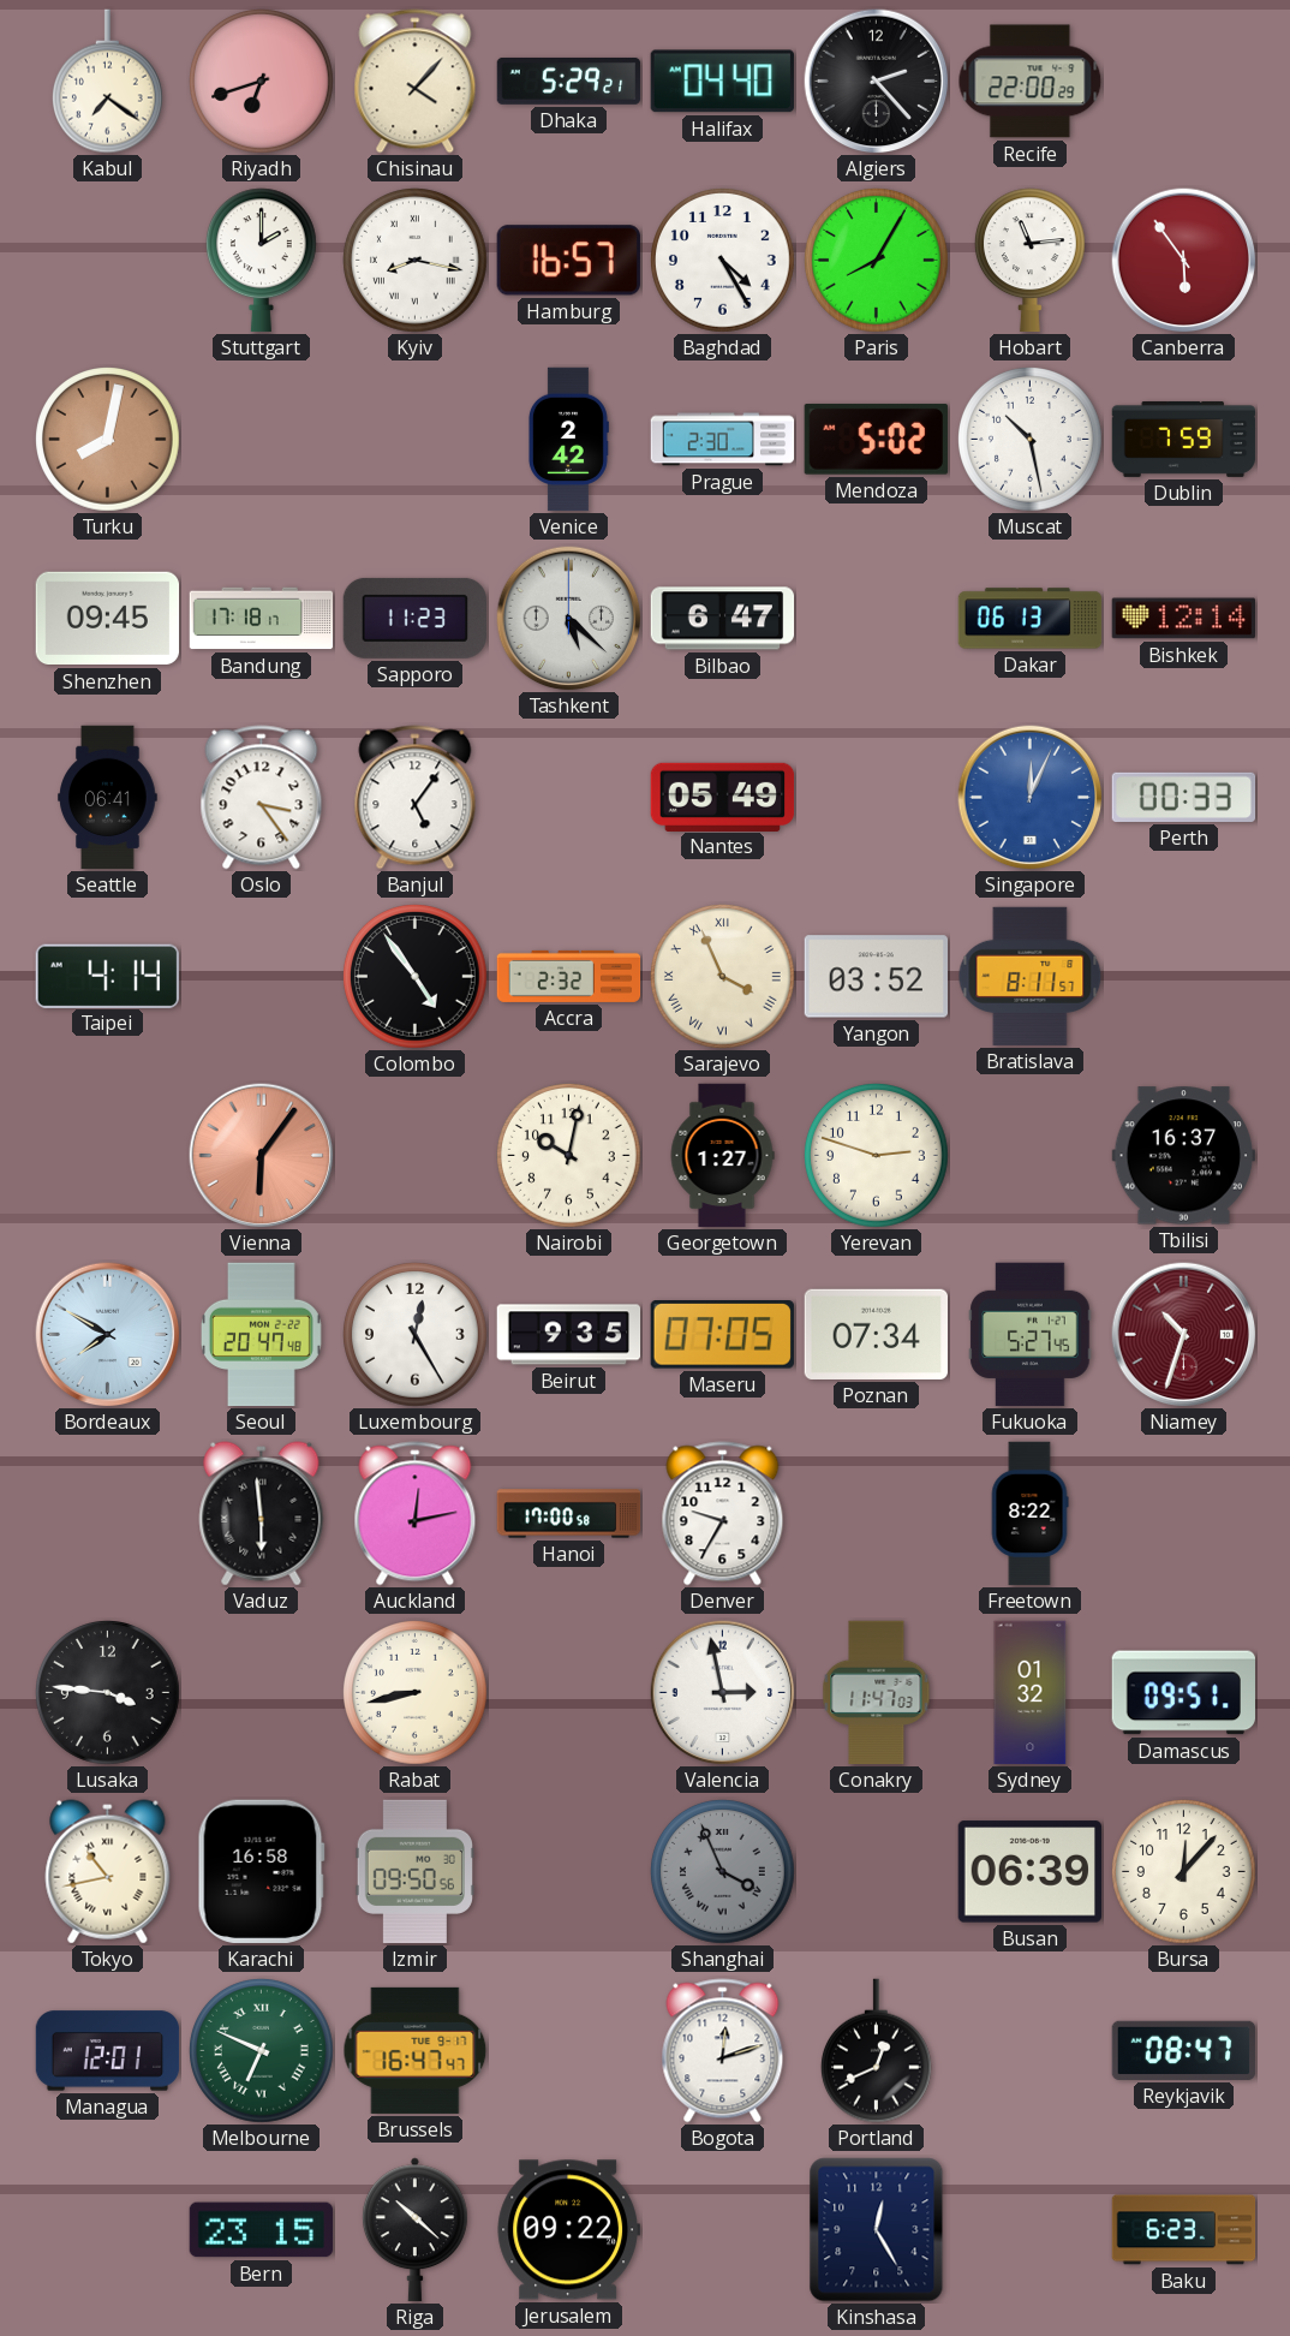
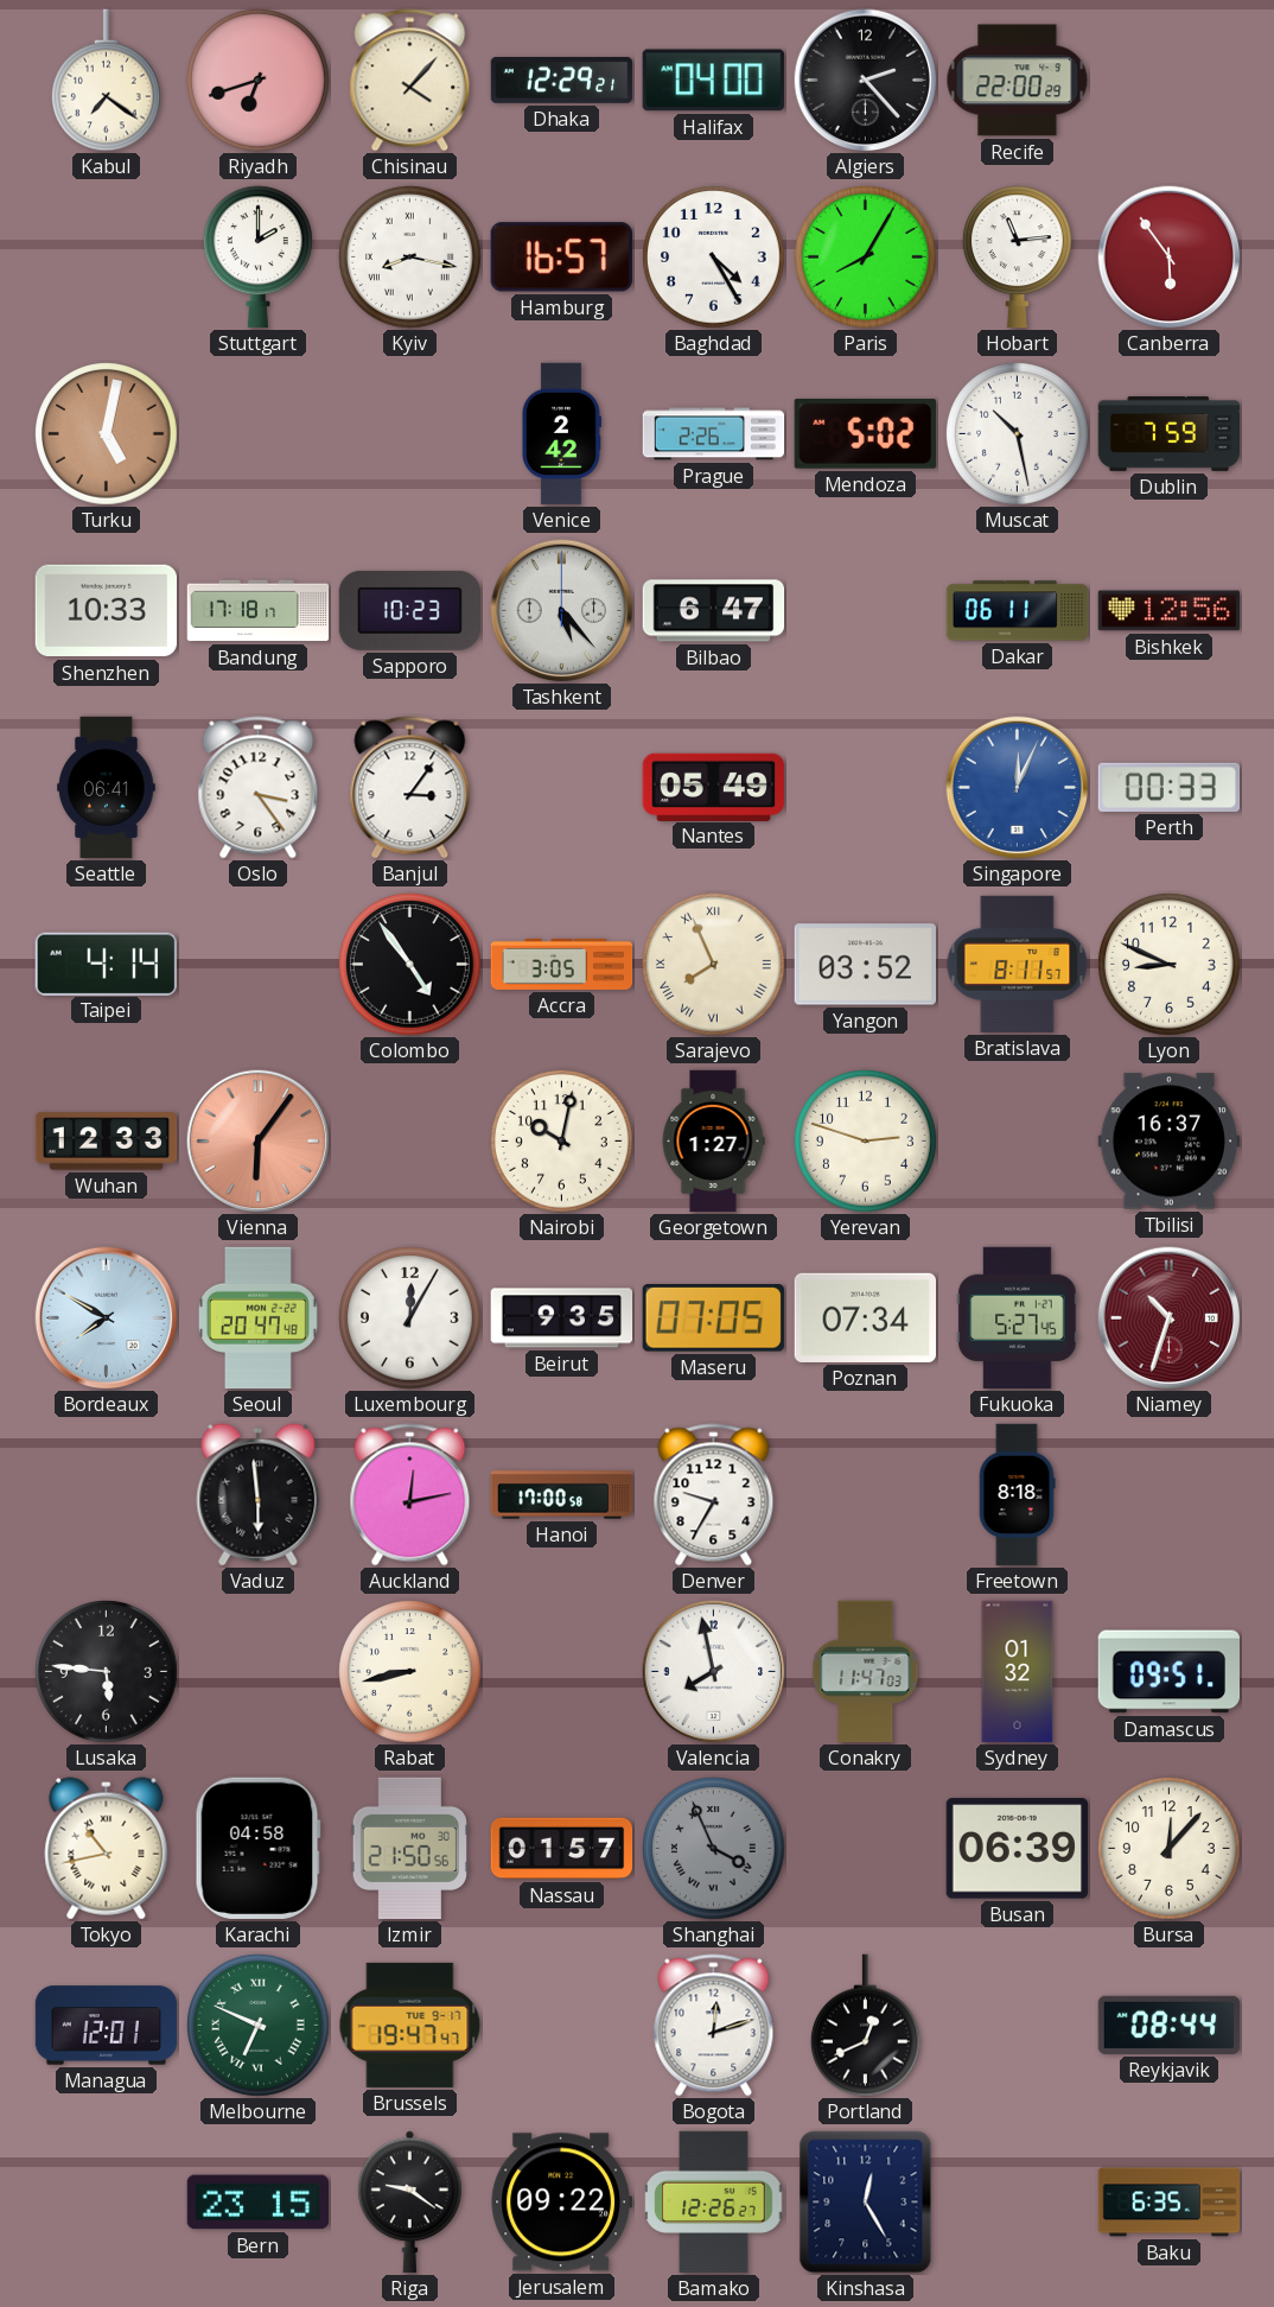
Dhaka: 5:29 -> 12:29
Halifax: 04:40 -> 04:00
Turku: 8:02 -> 5:02
Prague: 2:30 -> 2:26
Shenzhen: 09:45 -> 10:33
Sapporo: 11:23 -> 10:23
Tashkent: 5:22 -> 5:23
Dakar: 06:13 -> 06:11
Bishkek: 12:14 -> 12:56
Banjul: 5:06 -> 3:06
Accra: 2:32 -> 3:05
Sarajevo: 3:56 -> 7:56
Lyon: none -> 8:49
Wuhan: none -> 12:33
Luxembourg: 12:25 -> 12:05
Freetown: 8:22 -> 8:18
Lusaka: 3:46 -> 5:46
Valencia: 2:58 -> 7:58
Karachi: 16:58 -> 04:58
Izmir: 09:50 -> 21:50
Nassau: none -> 01:57
Brussels: 16:47 -> 19:47
Reykjavik: 08:47 -> 08:44
Riga: 10:22 -> 9:21
Bamako: none -> 12:26
Baku: 6:23 -> 6:35
